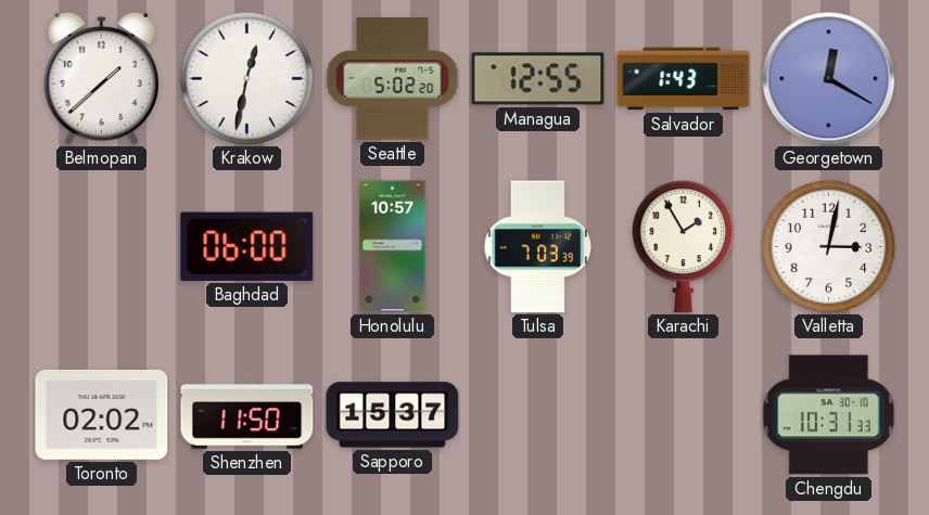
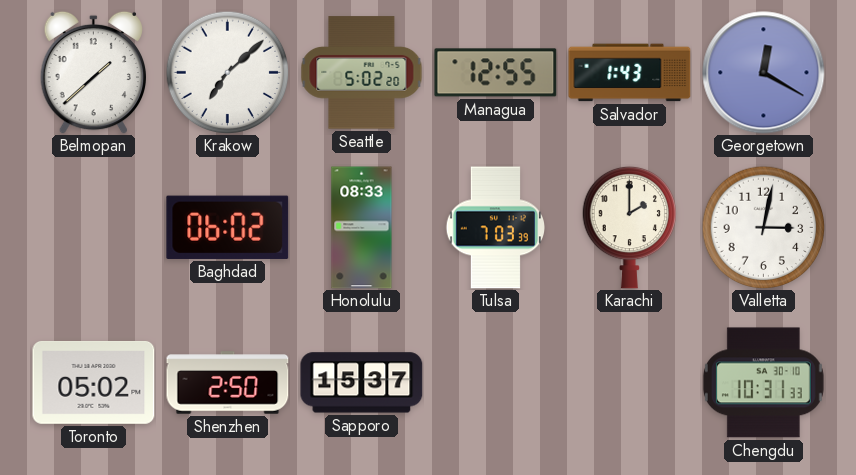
Krakow: 12:32 -> 7:08
Baghdad: 06:00 -> 06:02
Honolulu: 10:57 -> 08:33
Karachi: 1:55 -> 2:00
Toronto: 02:02 -> 05:02
Shenzhen: 11:50 -> 2:50
